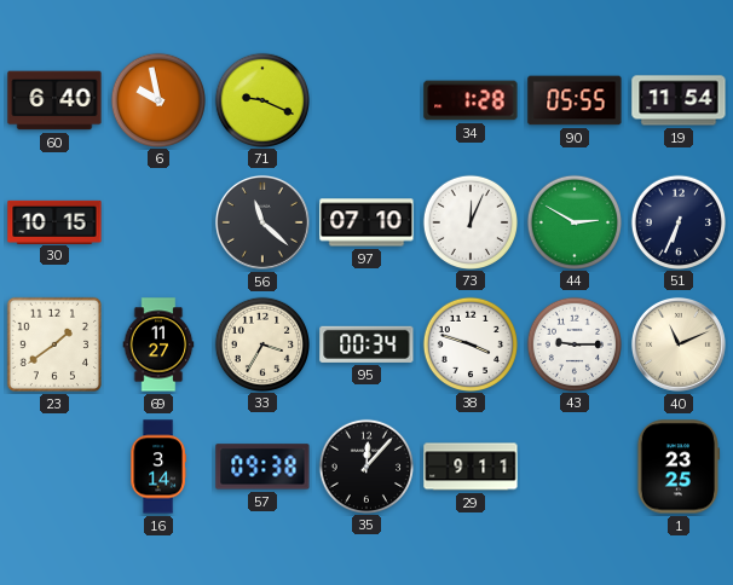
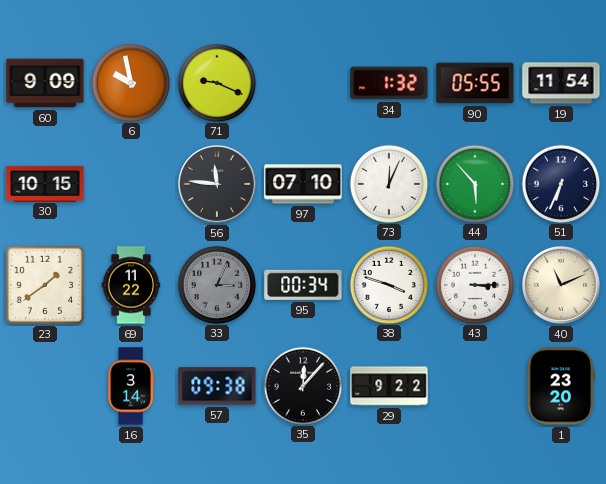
60: 6:40 -> 9:09
34: 1:28 -> 1:32
56: 11:22 -> 11:46
44: 2:50 -> 5:53
69: 11:27 -> 11:22
33: 3:35 -> 3:04
33 dial: cream -> grey
43: 9:15 -> 3:15
29: 9:11 -> 9:22
1: 23:25 -> 23:20
